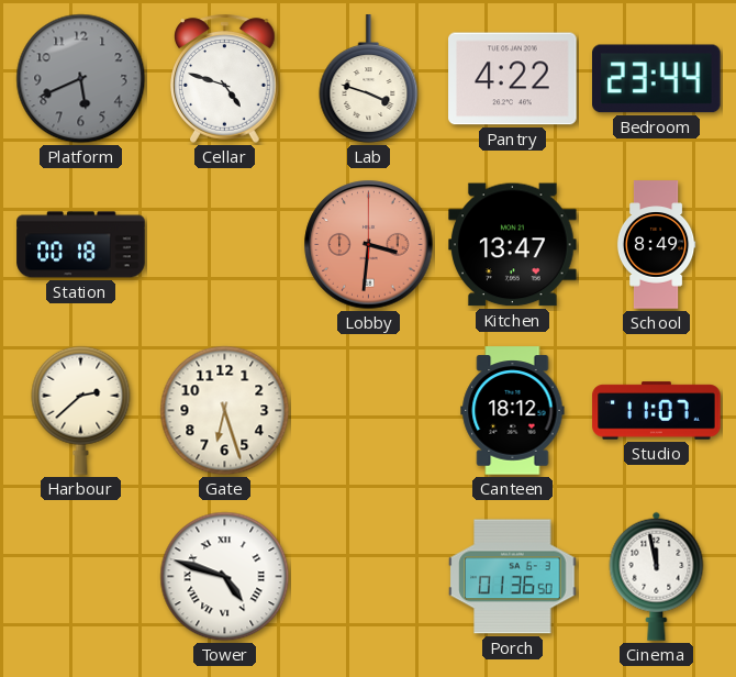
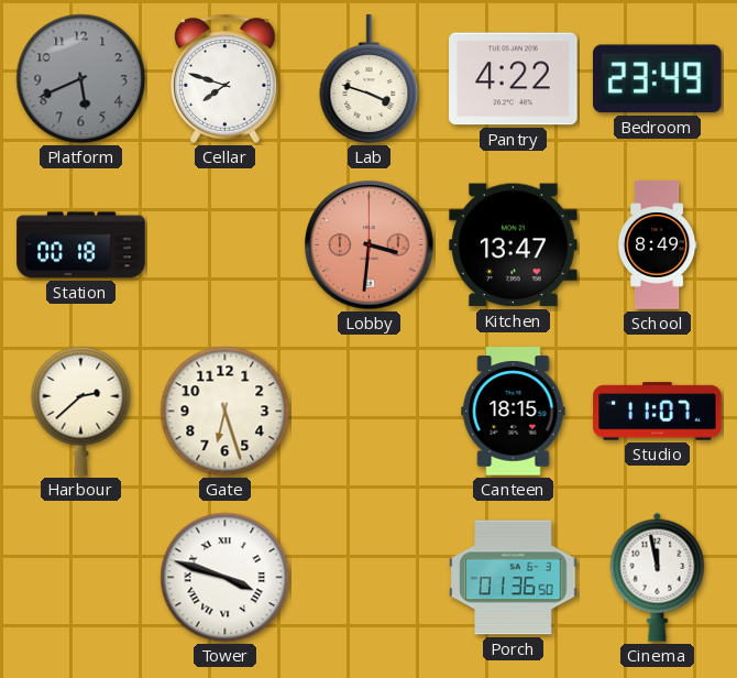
Cellar: 4:48 -> 7:48
Bedroom: 23:44 -> 23:49
Canteen: 18:12 -> 18:15
Tower: 4:48 -> 3:48
